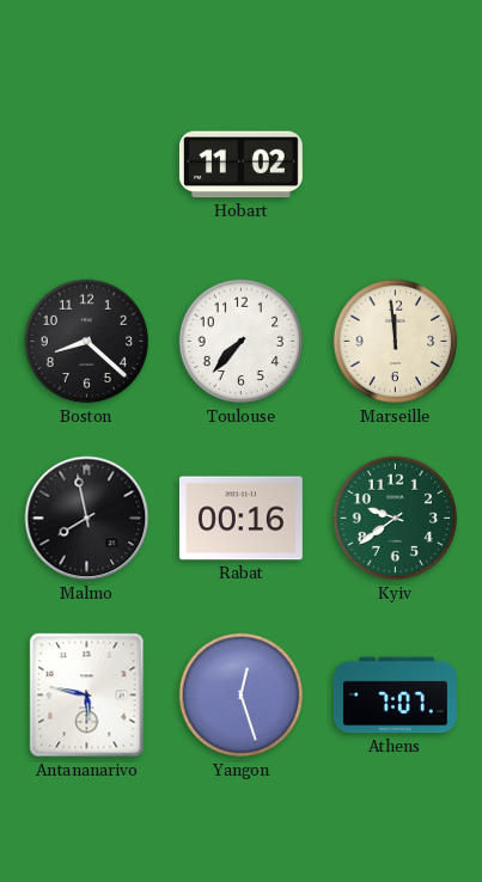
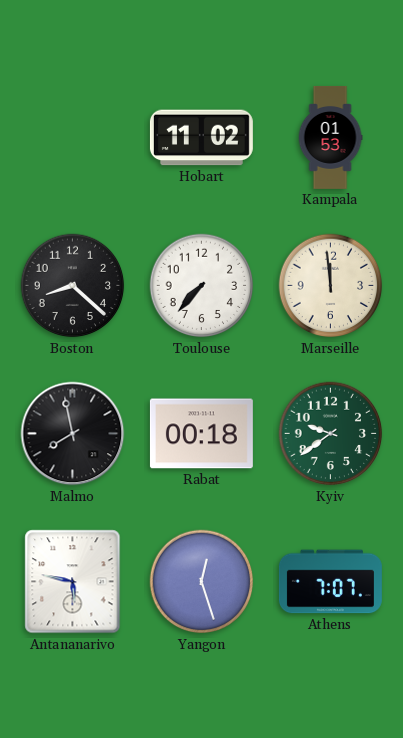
Kampala: none -> 01:53
Rabat: 00:16 -> 00:18
